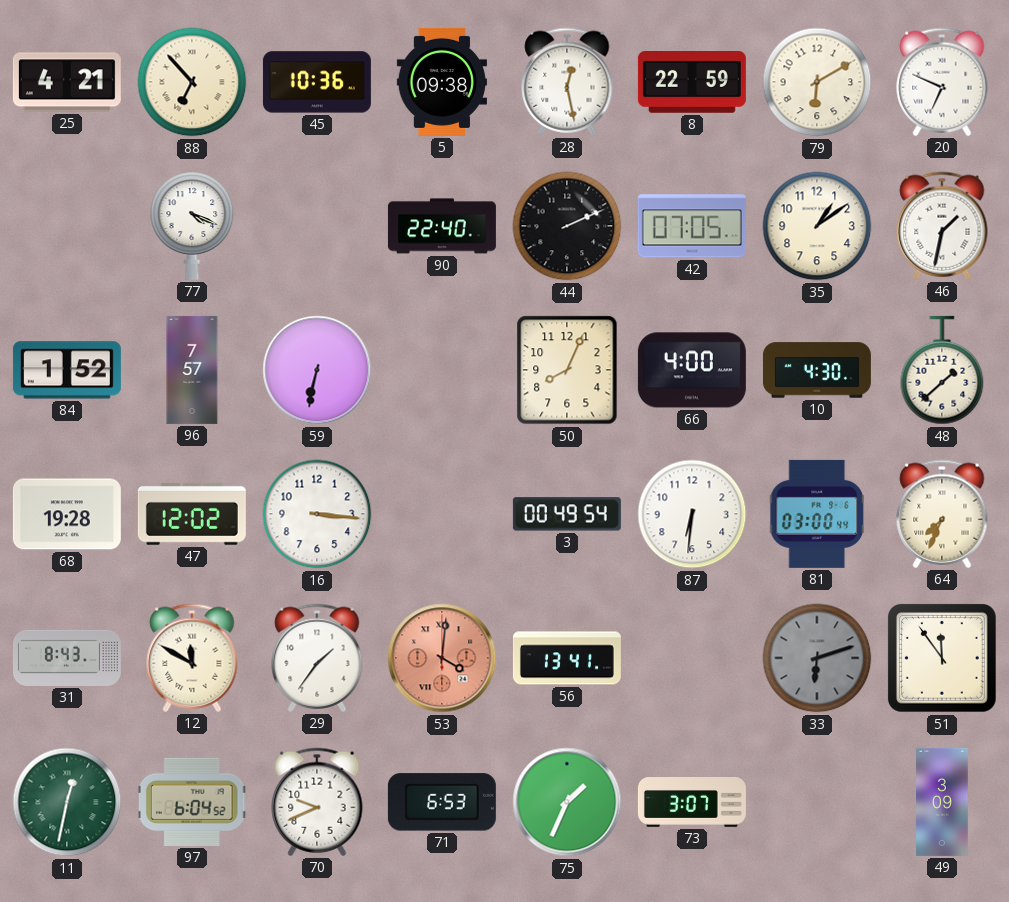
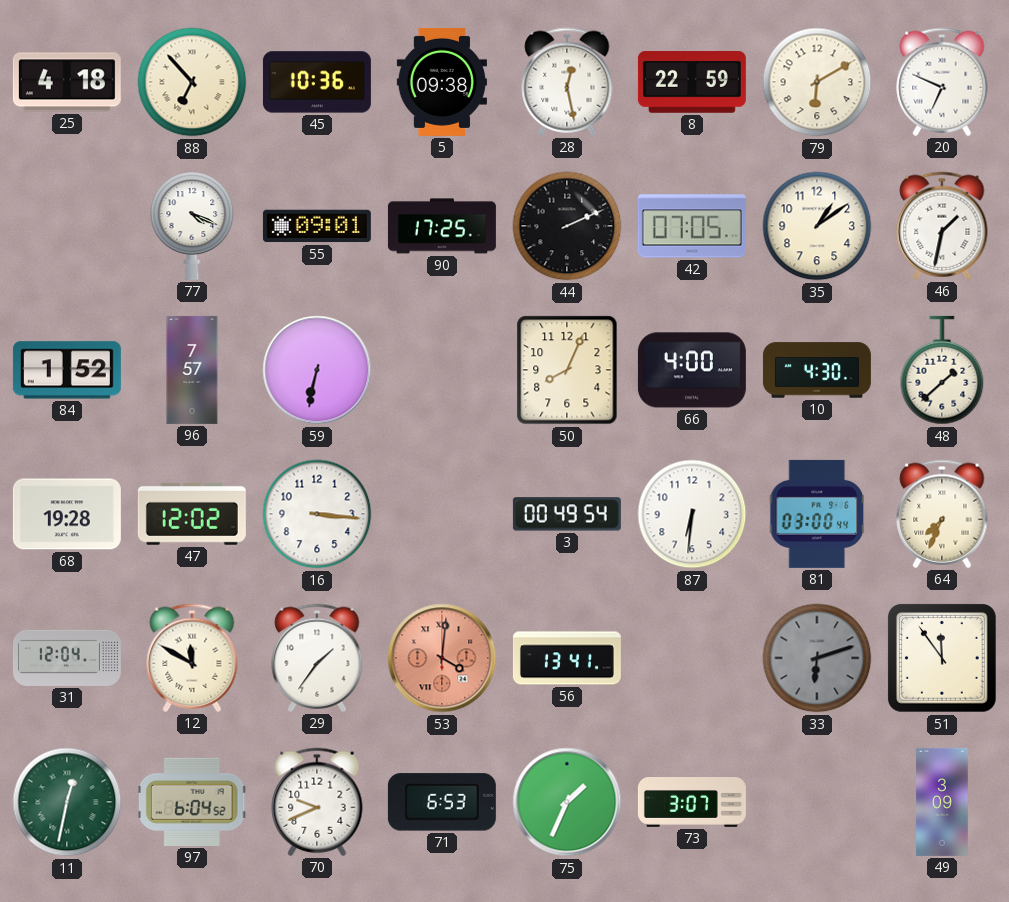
25: 4:21 -> 4:18
55: none -> 09:01
90: 22:40 -> 17:25
31: 8:43 -> 12:04
